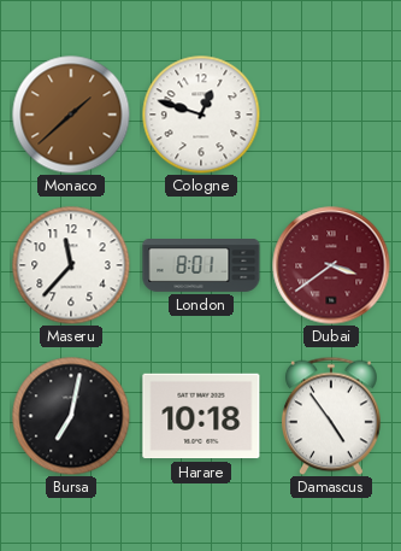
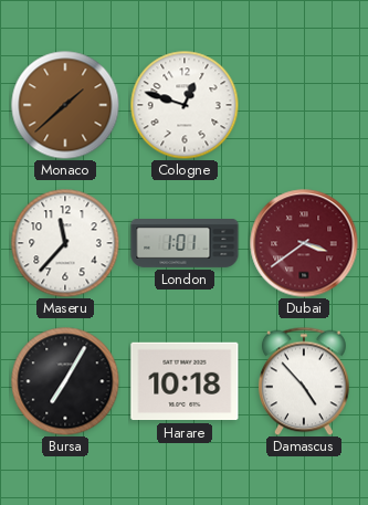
London: 8:01 -> 1:01
Bursa: 7:02 -> 7:05
Damascus: 4:54 -> 4:53
